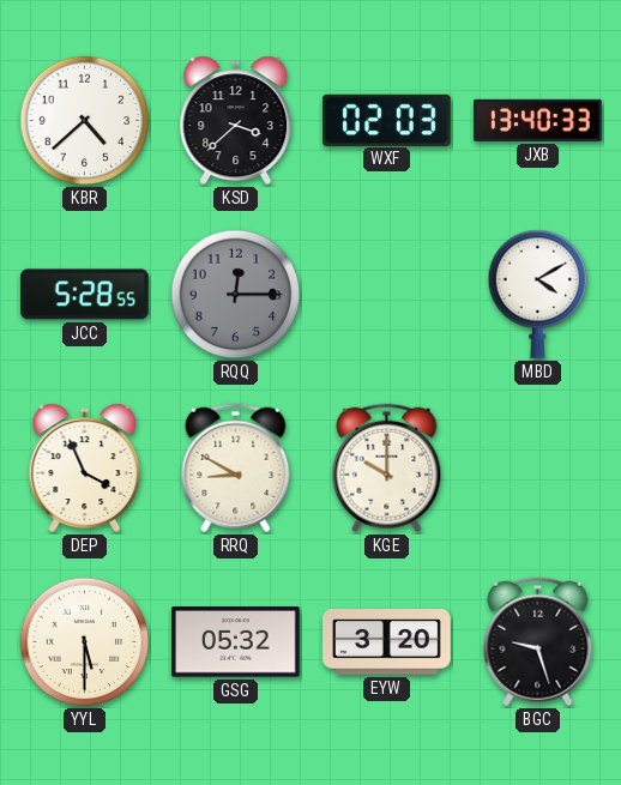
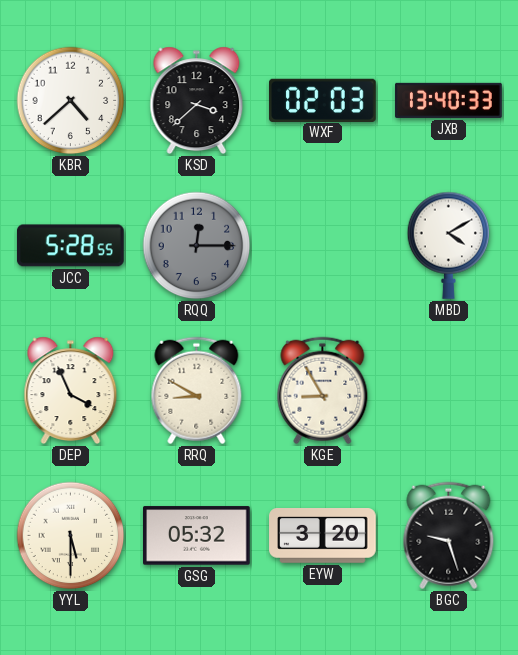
KGE: 10:00 -> 8:55
